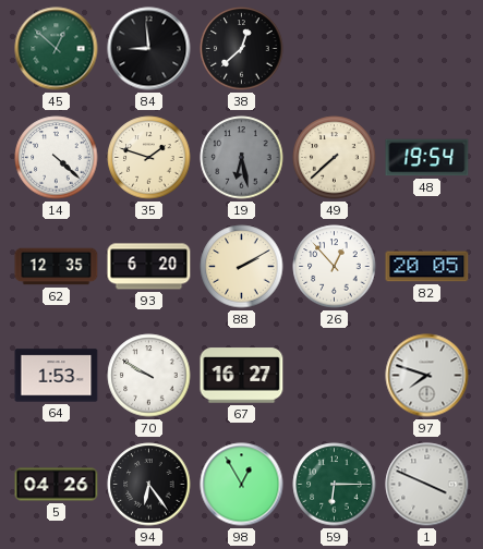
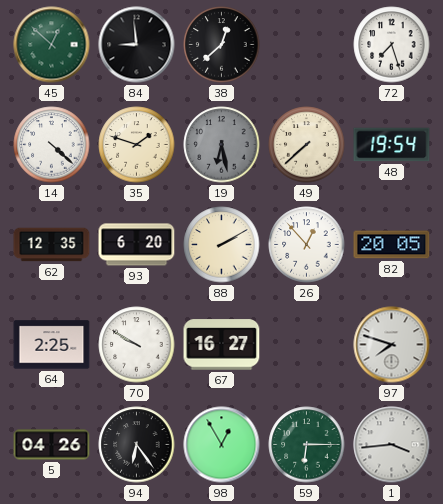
72: none -> 7:27
64: 1:53 -> 2:25
1: 3:49 -> 3:44
